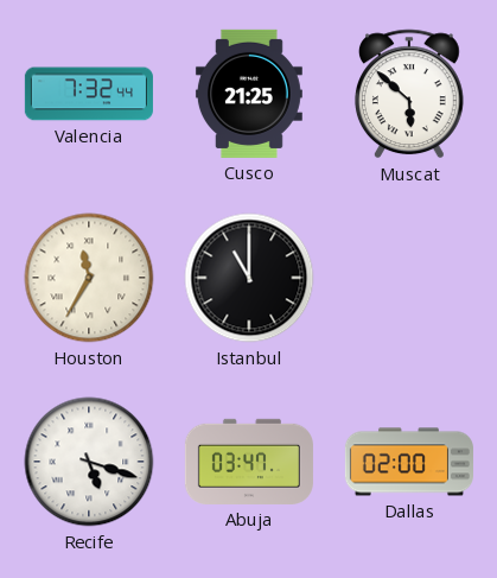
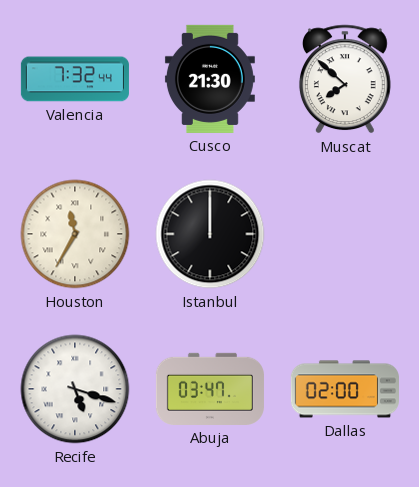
Cusco: 21:25 -> 21:30
Muscat: 5:52 -> 7:52
Istanbul: 11:00 -> 12:00
